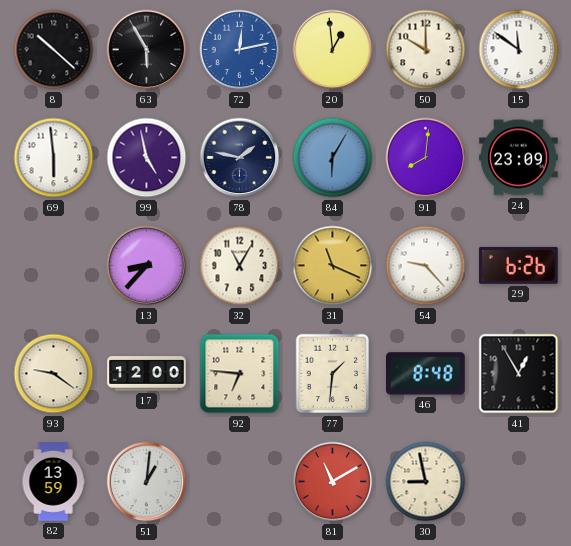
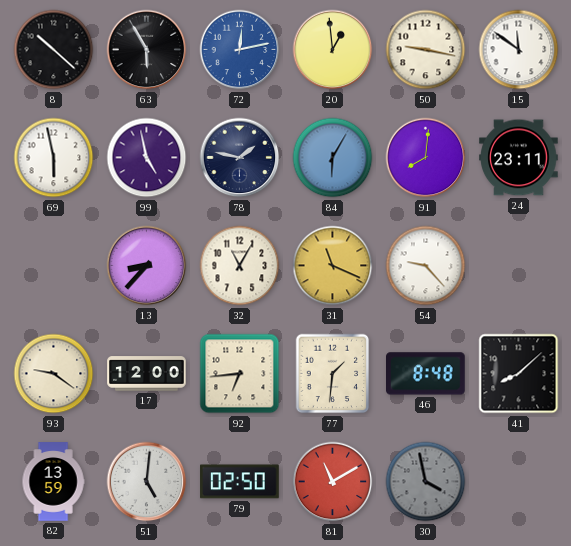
50: 10:00 -> 9:17
69: 5:59 -> 5:58
24: 23:09 -> 23:11
29: 6:26 -> none
92: 6:46 -> 6:44
41: 12:55 -> 8:08
51: 1:01 -> 5:01
79: none -> 02:50
30: 8:58 -> 3:58
30 dial: cream -> grey
